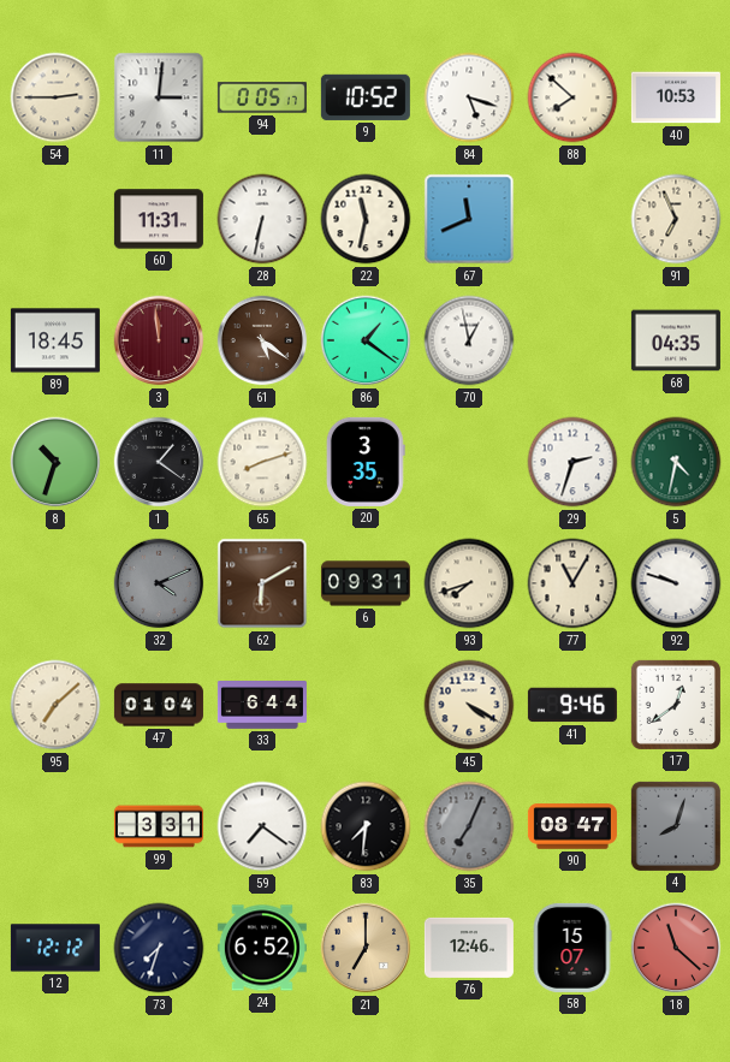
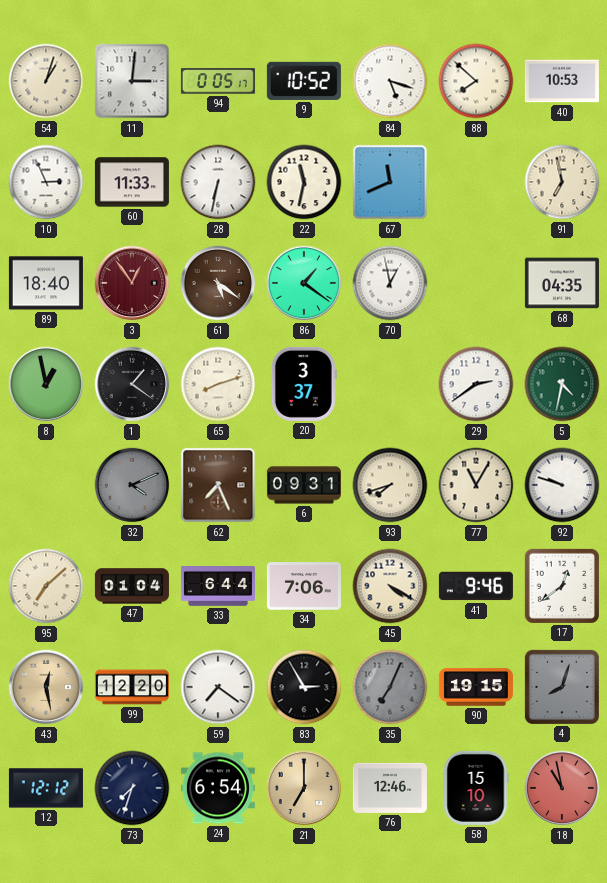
54: 2:45 -> 1:03
10: none -> 2:56
60: 11:31 -> 11:33
91: 6:56 -> 6:58
89: 18:45 -> 18:40
3: 11:59 -> 12:54
8: 10:33 -> 12:58
20: 3:35 -> 3:37
29: 2:33 -> 2:39
62: 6:10 -> 7:26
34: none -> 7:06
43: none -> 12:28
99: 3:31 -> 12:20
83: 7:31 -> 2:55
90: 08:47 -> 19:15
24: 6:52 -> 6:54
58: 15:07 -> 15:10
18: 11:22 -> 10:58
